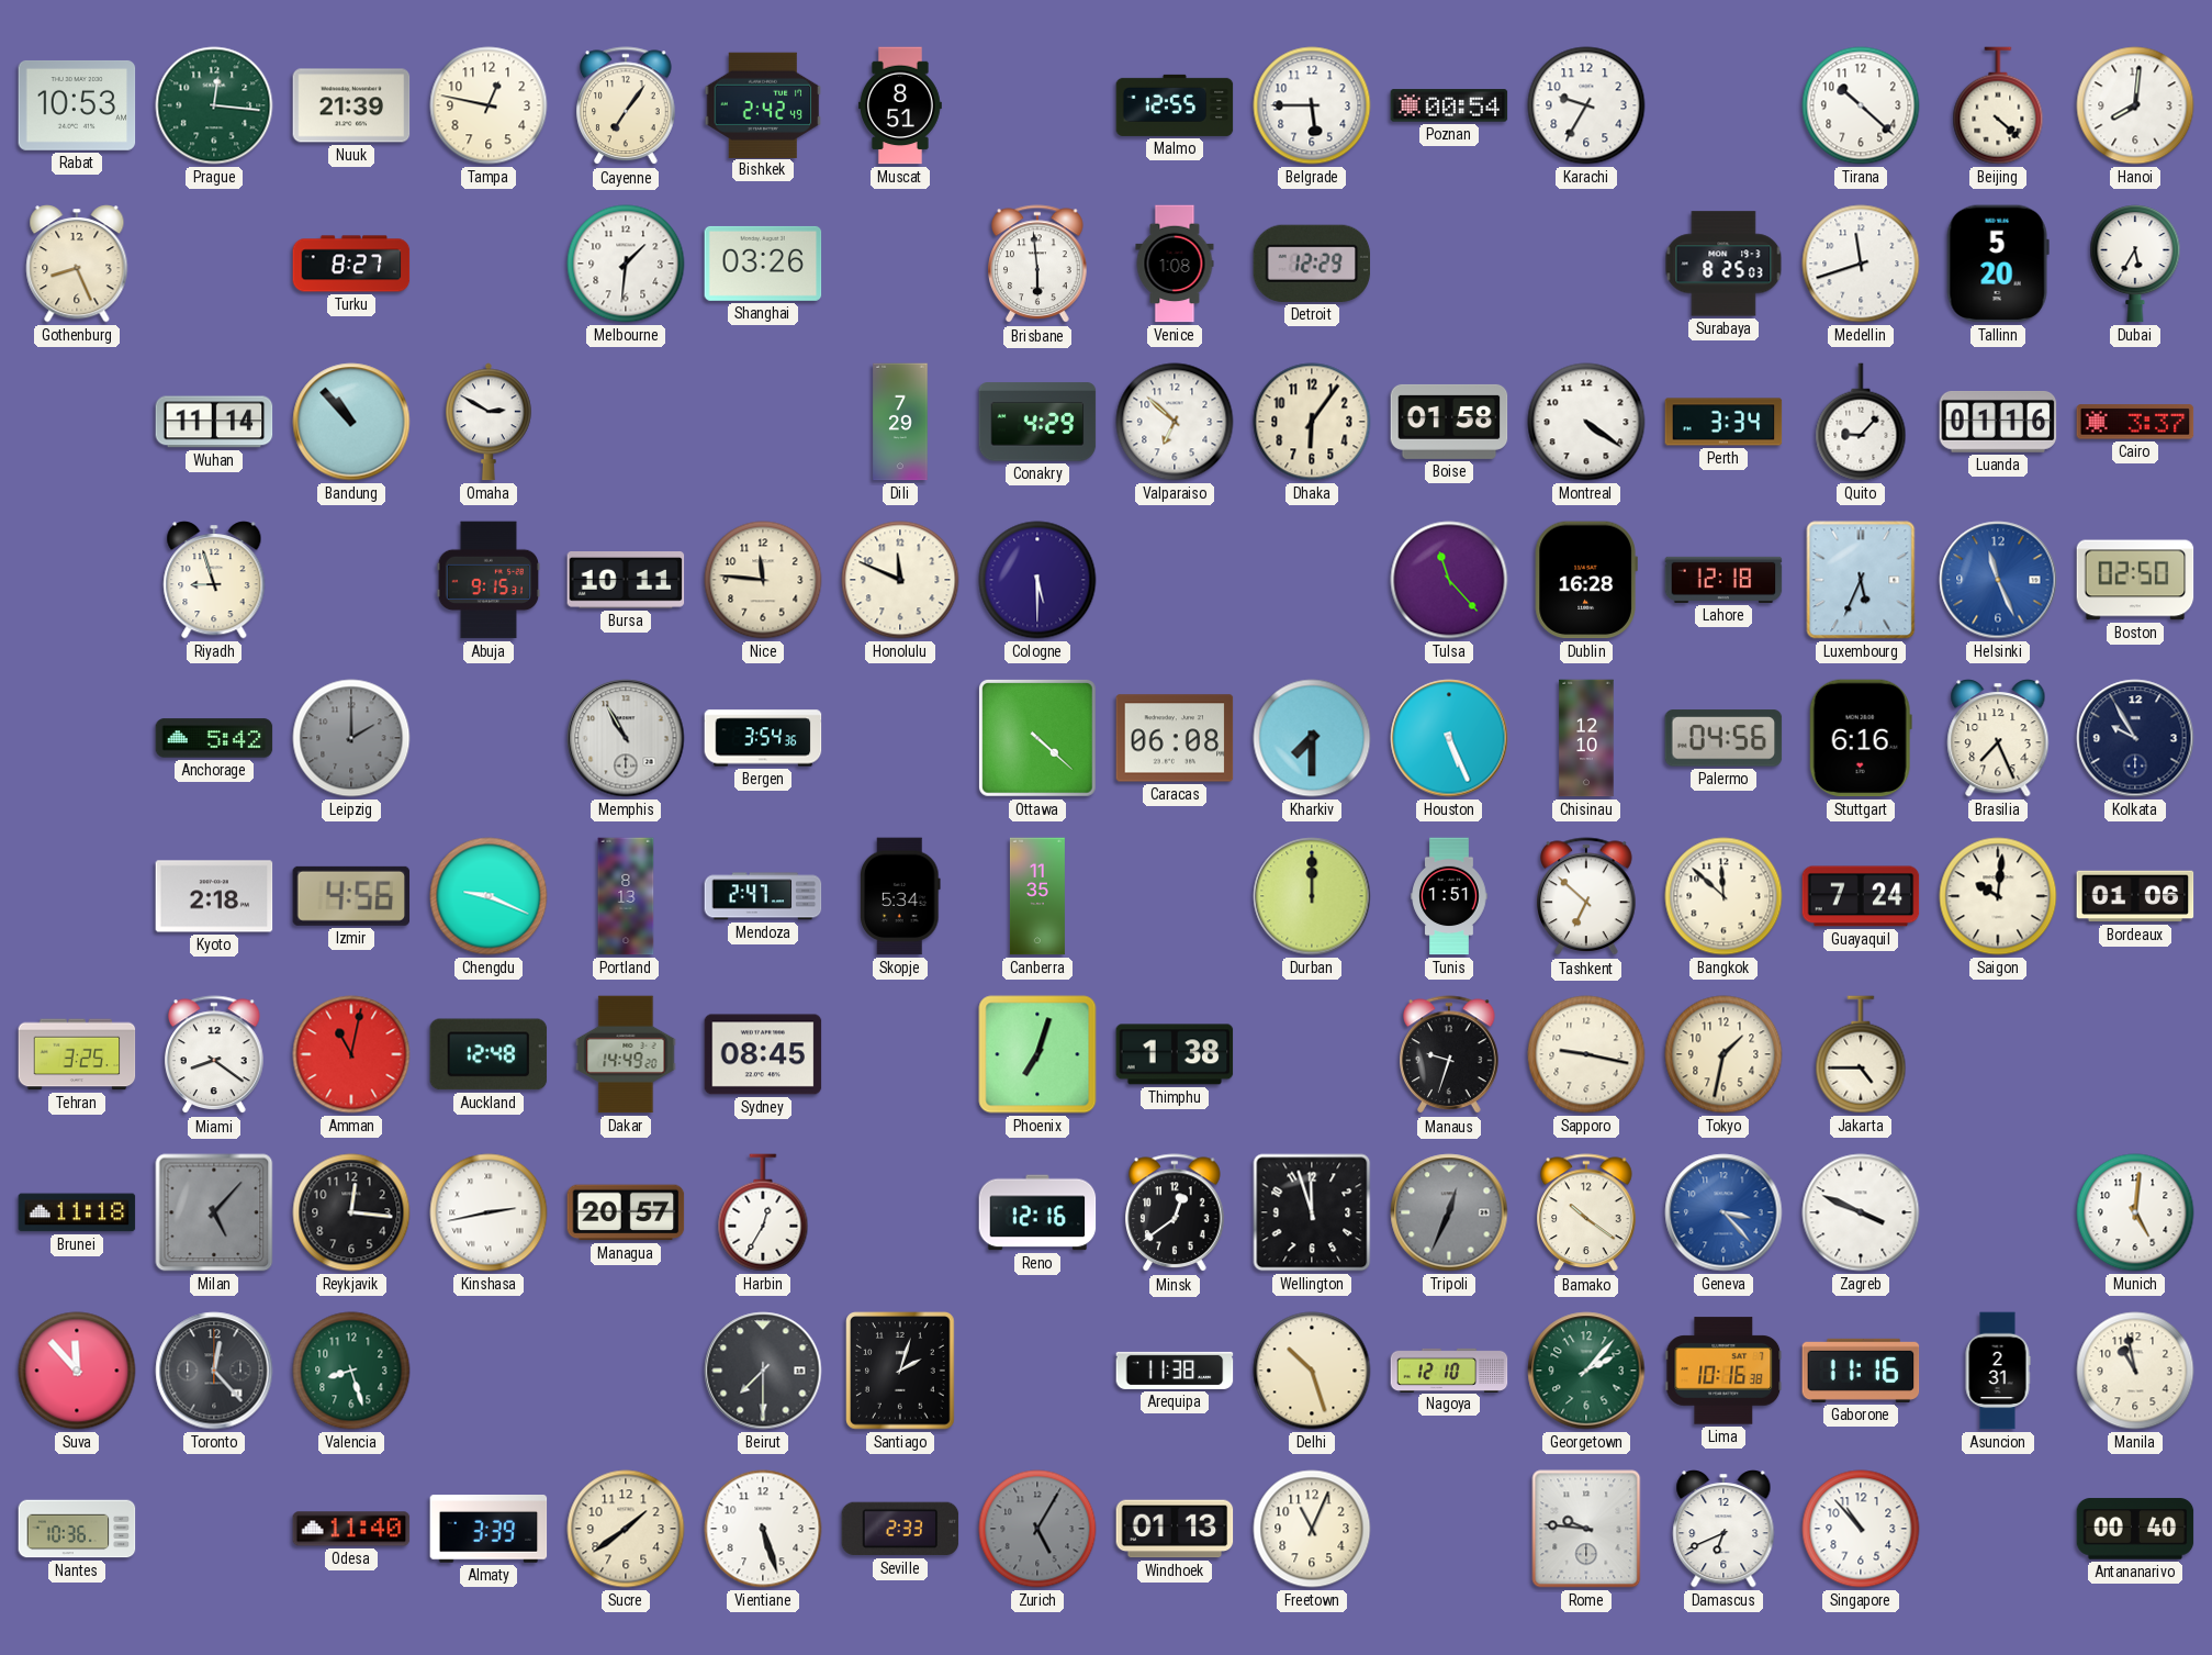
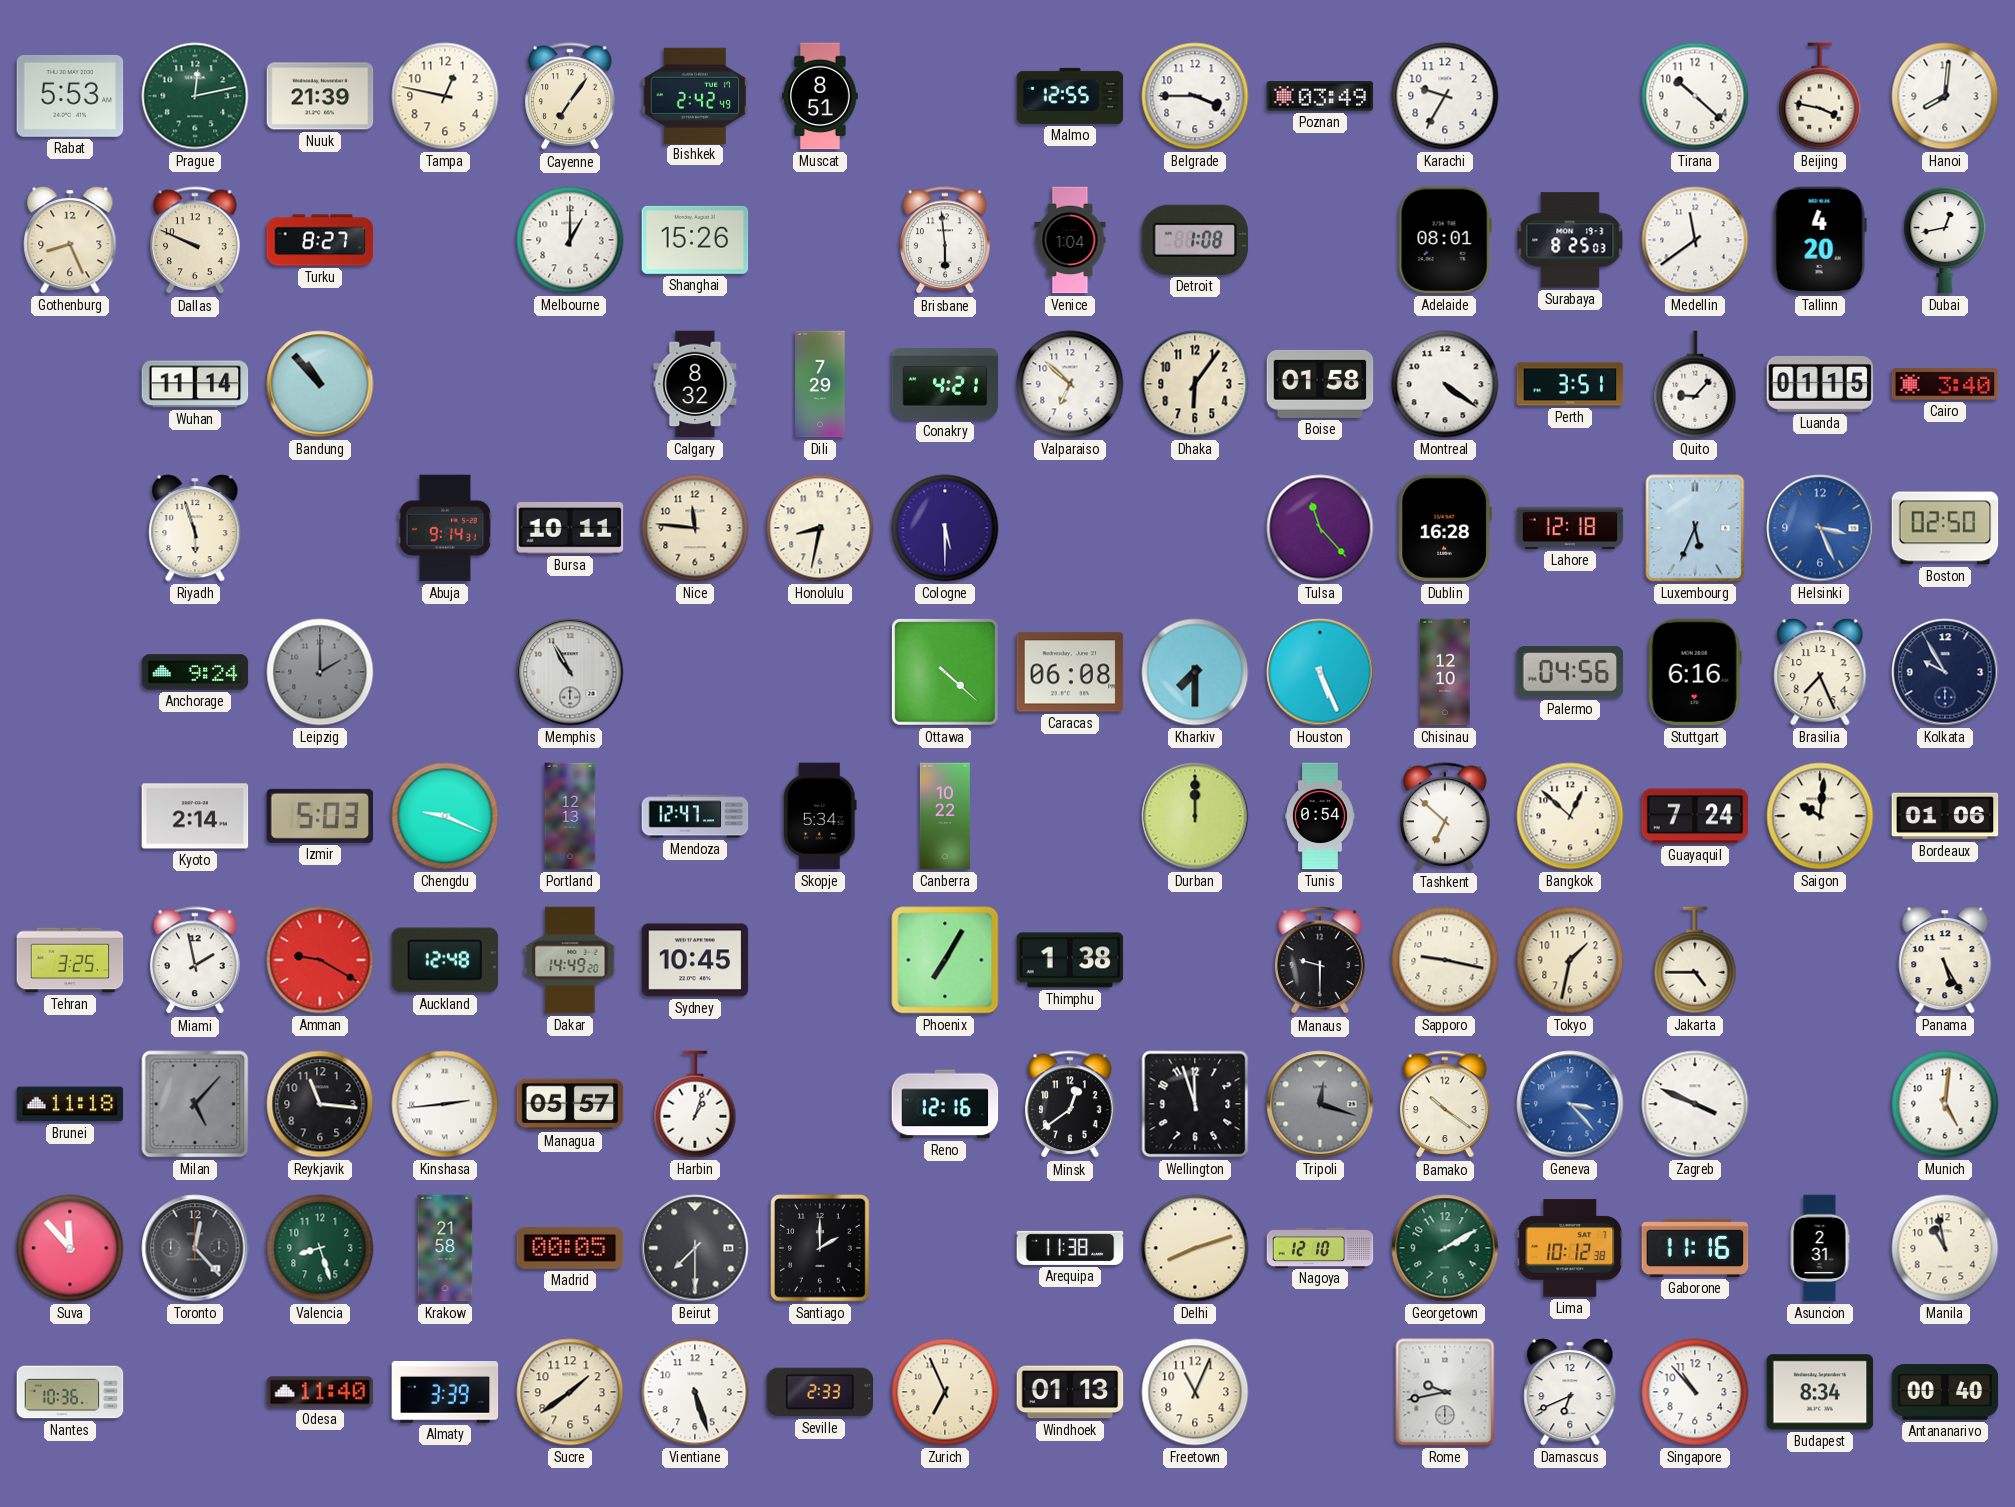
Rabat: 10:53 -> 5:53
Prague: 12:16 -> 12:13
Belgrade: 5:45 -> 3:45
Poznan: 00:54 -> 03:49
Beijing: 4:22 -> 3:47
Dallas: none -> 9:49
Melbourne: 1:31 -> 1:00
Shanghai: 03:26 -> 15:26
Venice: 1:08 -> 1:04
Detroit: 12:29 -> 1:08
Adelaide: none -> 08:01
Medellin: 11:42 -> 11:39
Tallinn: 5:20 -> 4:20
Dubai: 5:35 -> 12:43
Omaha: 2:50 -> none
Calgary: none -> 8:32
Conakry: 4:29 -> 4:21
Perth: 3:34 -> 3:51
Luanda: 01:16 -> 01:15
Cairo: 3:37 -> 3:40
Riyadh: 8:57 -> 5:57
Abuja: 9:15 -> 9:14
Honolulu: 11:49 -> 8:32
Helsinki: 11:26 -> 3:26
Anchorage: 5:42 -> 9:24
Bergen: 3:54 -> none
Kyoto: 2:18 -> 2:14
Izmir: 4:56 -> 5:03
Portland: 8:13 -> 12:13
Mendoza: 2:47 -> 12:47
Canberra: 11:35 -> 10:22
Tunis: 1:51 -> 0:54
Bangkok: 11:52 -> 12:52
Miami: 8:21 -> 1:58
Amman: 11:02 -> 9:20
Sydney: 08:45 -> 10:45
Phoenix: 7:03 -> 7:05
Manaus: 9:33 -> 9:30
Panama: none -> 5:25
Reykjavik: 12:16 -> 11:16
Kinshasa: 2:43 -> 2:44
Managua: 20:57 -> 05:57
Harbin: 12:35 -> 1:03
Tripoli: 12:34 -> 12:18
Krakow: none -> 21:58
Madrid: none -> 00:05
Santiago: 2:03 -> 2:00
Delhi: 10:27 -> 8:12
Georgetown: 2:07 -> 2:10
Lima: 10:16 -> 10:12
Zurich: 5:05 -> 6:56
Zurich dial: grey -> cream
Rome: 9:46 -> 9:43
Budapest: none -> 8:34
